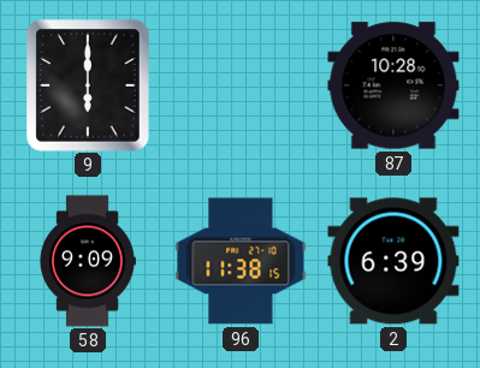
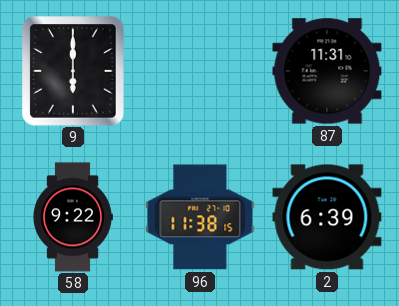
87: 10:28 -> 11:31
58: 9:09 -> 9:22
